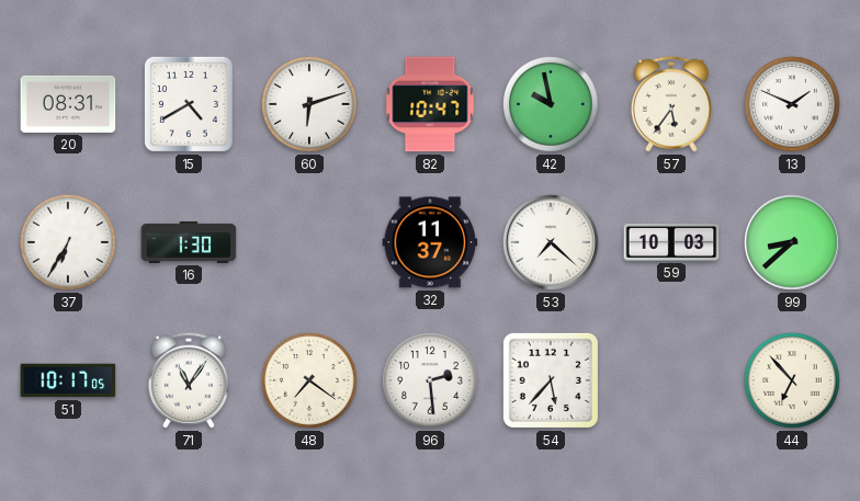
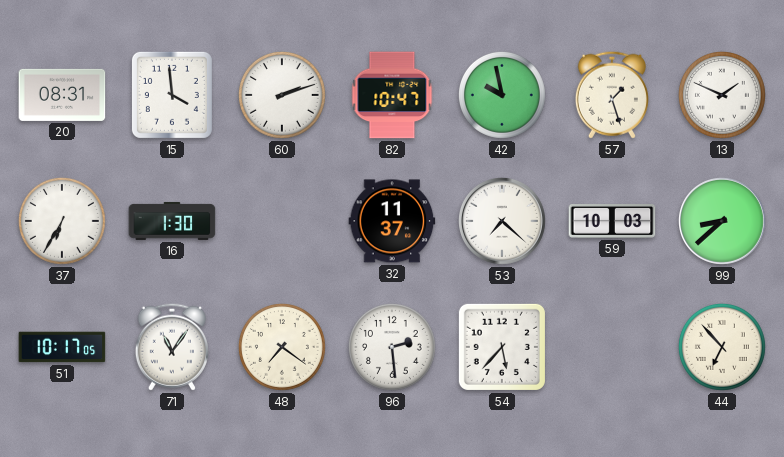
15: 4:40 -> 3:59
60: 6:12 -> 2:12
57: 5:36 -> 1:27
